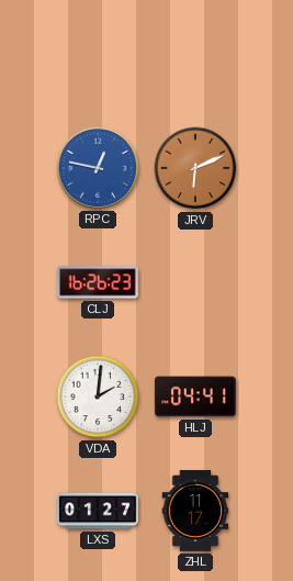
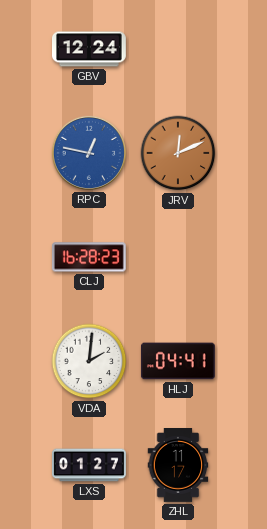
GBV: none -> 12:24
JRV: 6:11 -> 12:11
CLJ: 16:26 -> 16:28
